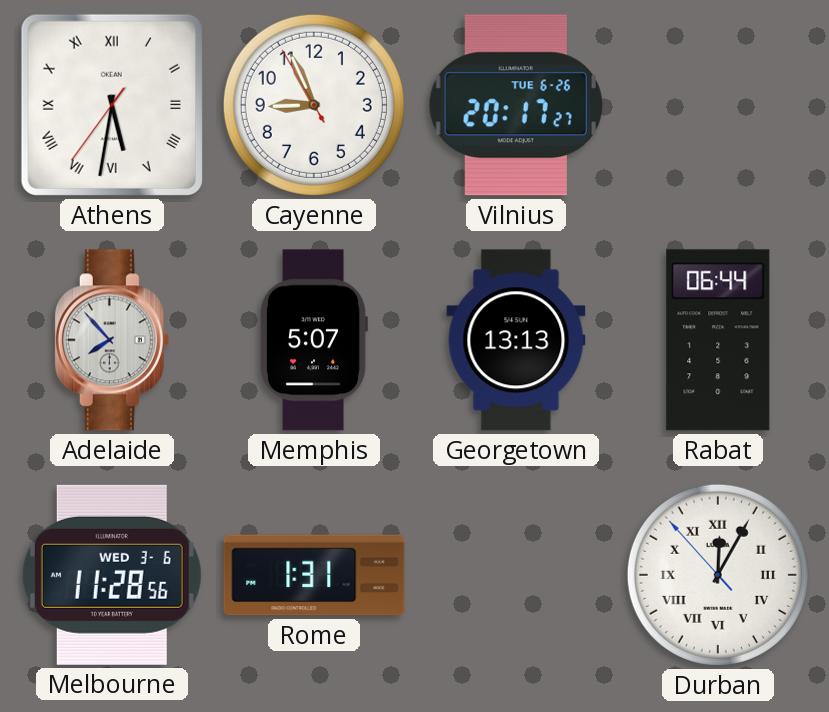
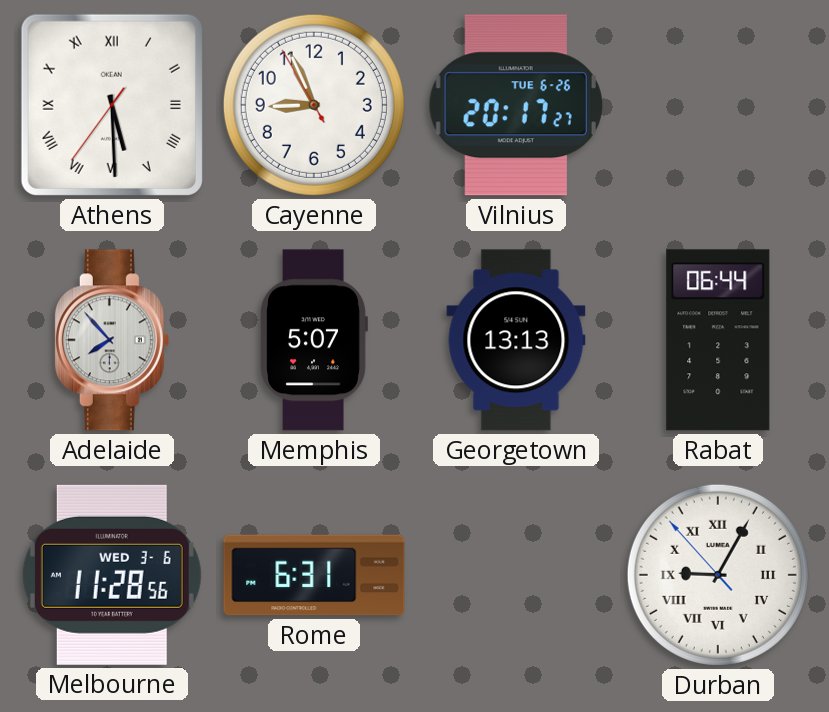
Athens: 5:31 -> 5:29
Rome: 1:31 -> 6:31
Durban: 12:04 -> 9:04
